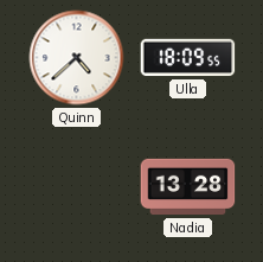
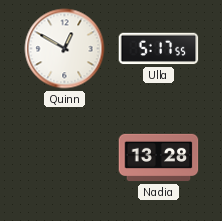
Quinn: 4:38 -> 12:50
Ulla: 18:09 -> 5:17
